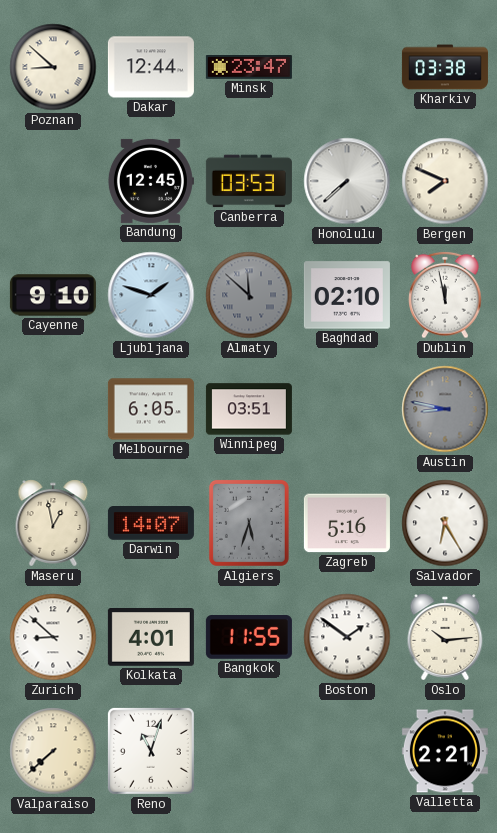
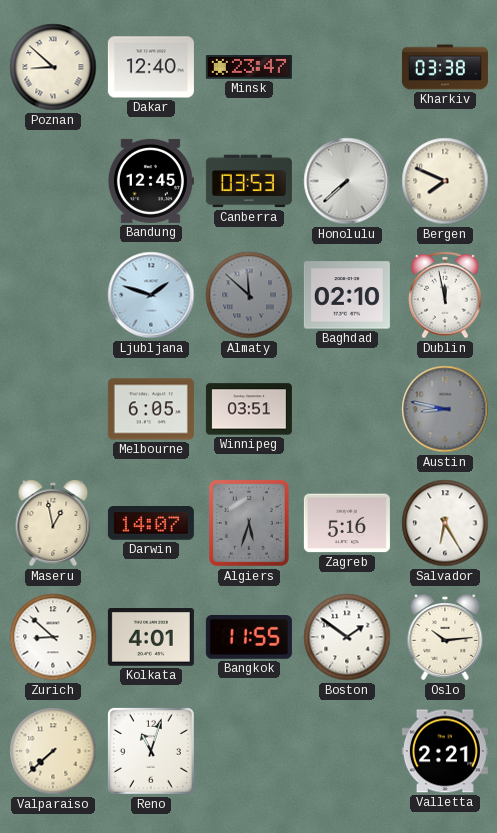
Dakar: 12:44 -> 12:40
Cayenne: 9:10 -> none
